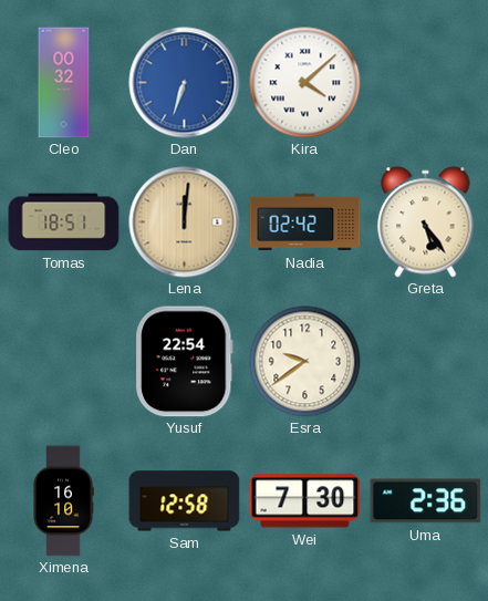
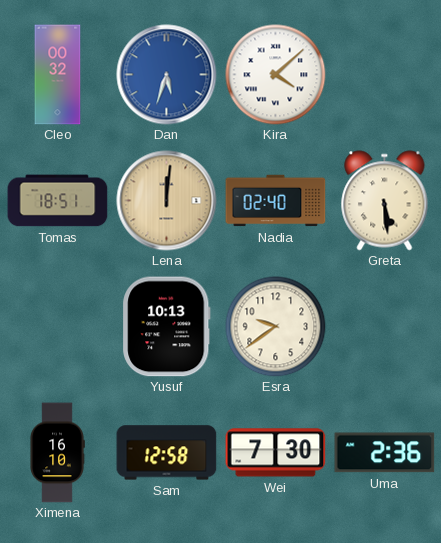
Dan: 6:33 -> 5:33
Nadia: 02:42 -> 02:40
Greta: 5:24 -> 5:29
Yusuf: 22:54 -> 10:13
